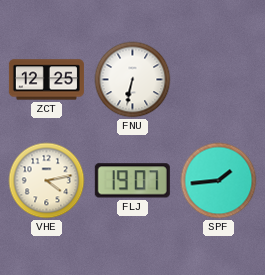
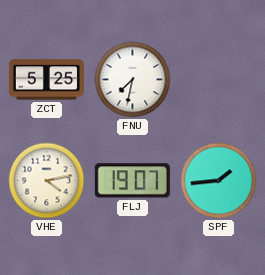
ZCT: 12:25 -> 5:25
FNU: 6:32 -> 7:32
